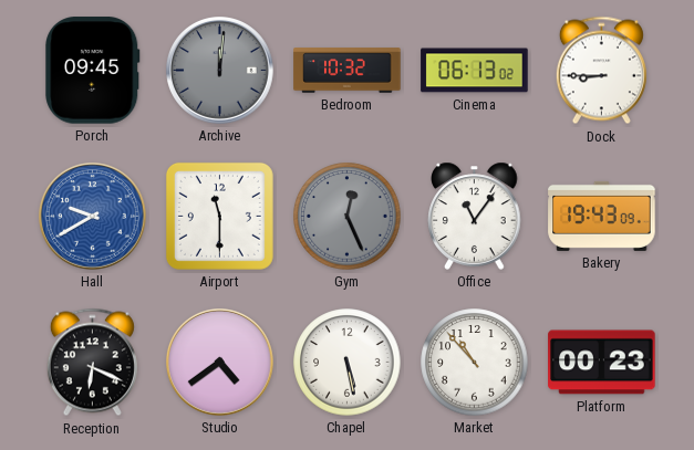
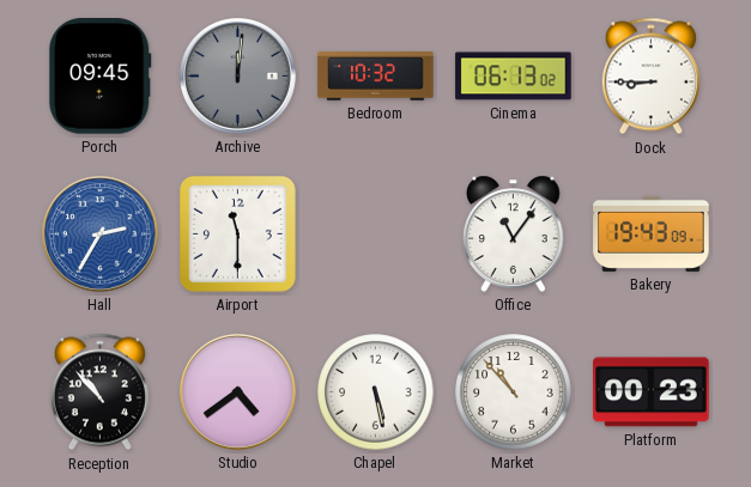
Hall: 9:40 -> 2:35
Gym: 12:26 -> none
Reception: 6:19 -> 10:53
